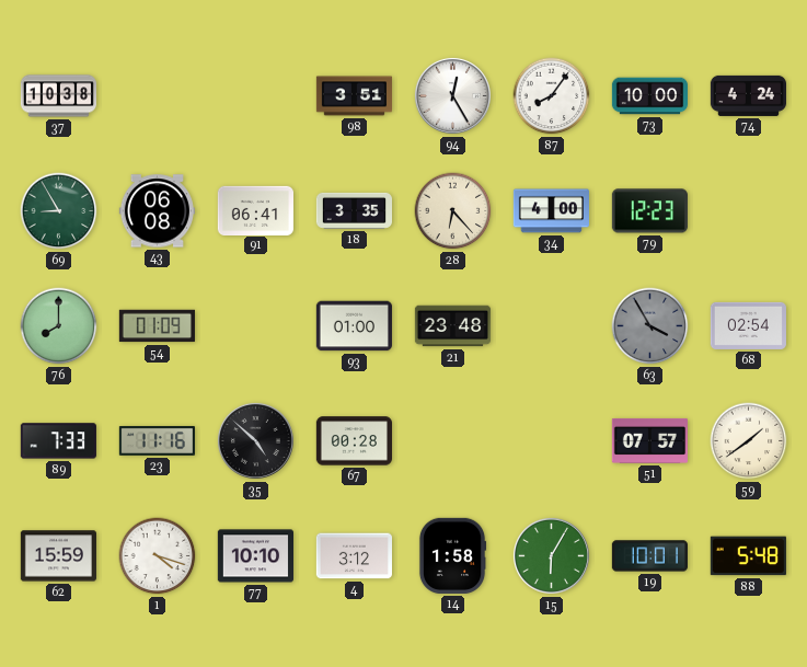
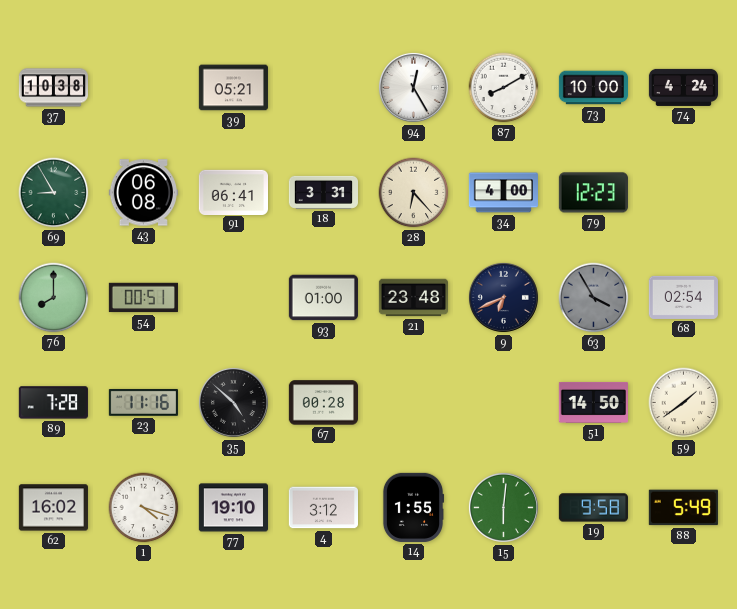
39: none -> 05:21
98: 3:51 -> none
87: 8:06 -> 8:10
18: 3:35 -> 3:31
54: 01:09 -> 00:51
9: none -> 6:41
89: 7:33 -> 7:28
51: 07:57 -> 14:50
62: 15:59 -> 16:02
77: 10:10 -> 19:10
14: 1:58 -> 1:55
15: 6:05 -> 6:01
19: 10:01 -> 9:58
88: 5:48 -> 5:49
